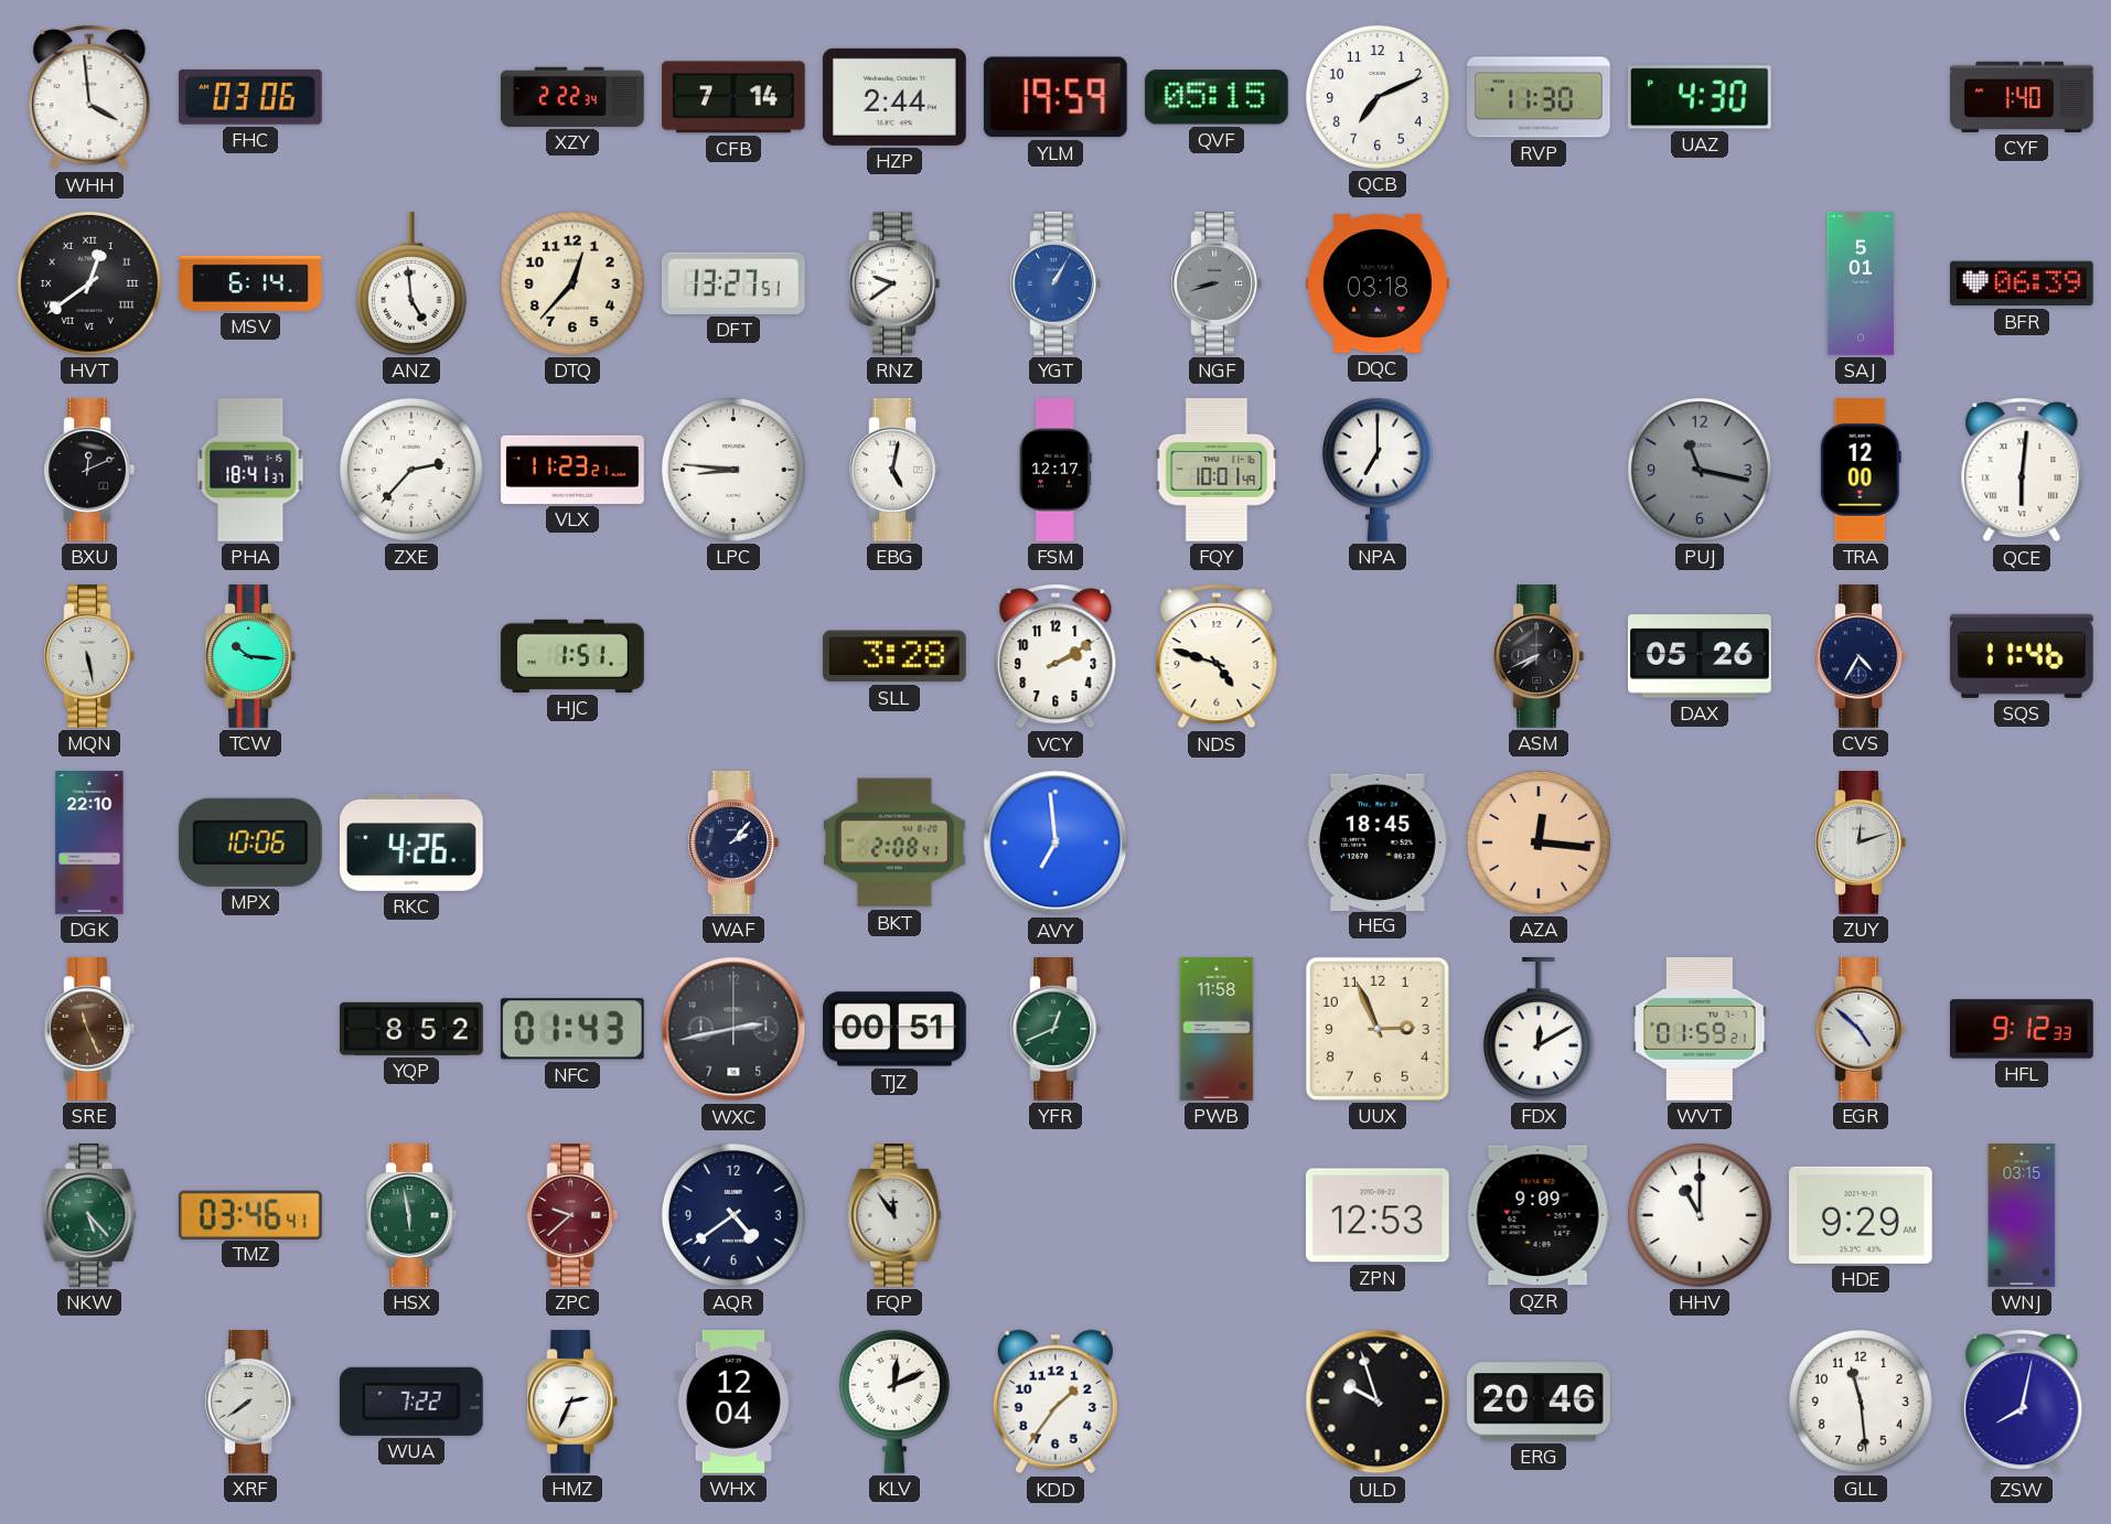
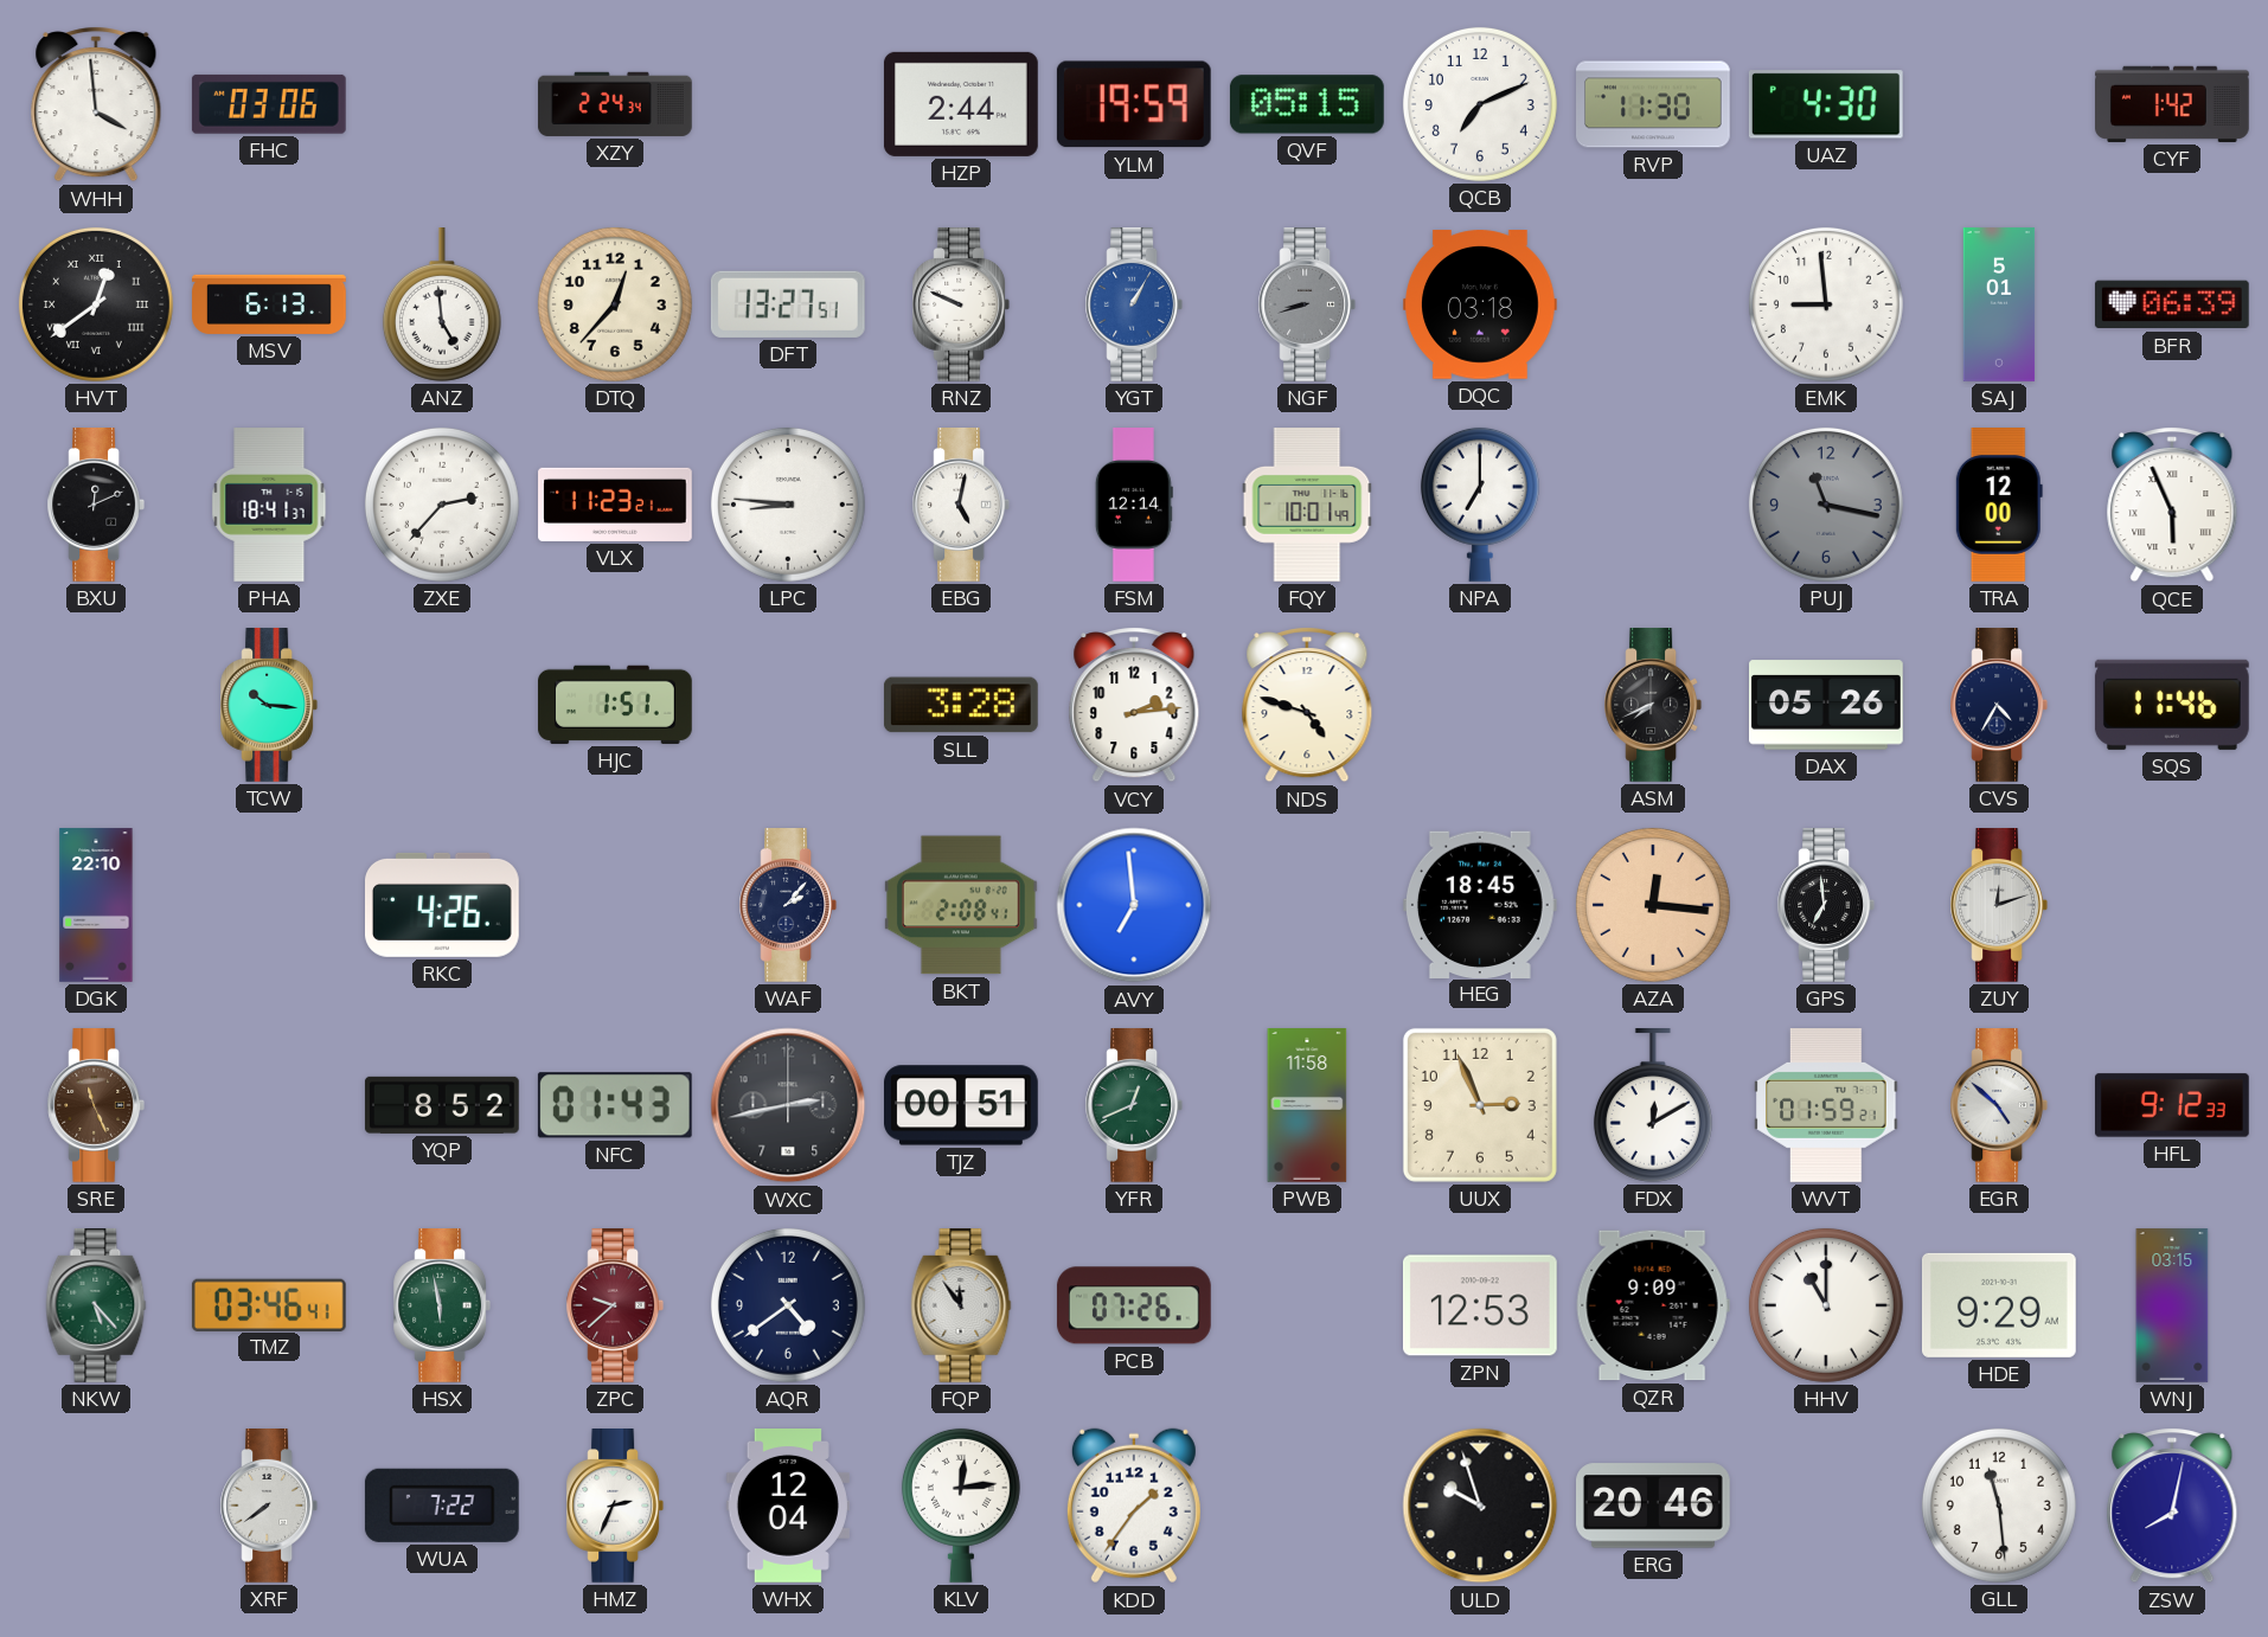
XZY: 2:22 -> 2:24
CFB: 7:14 -> none
CYF: 1:40 -> 1:42
MSV: 6:14 -> 6:13
RNZ: 9:39 -> 9:49
EMK: none -> 8:59
FSM: 12:17 -> 12:14
QCE: 6:01 -> 5:56
MQN: 5:28 -> none
VCY: 2:10 -> 2:14
MPX: 10:06 -> none
GPS: none -> 6:59
PCB: none -> 07:26
KLV: 12:11 -> 12:14
